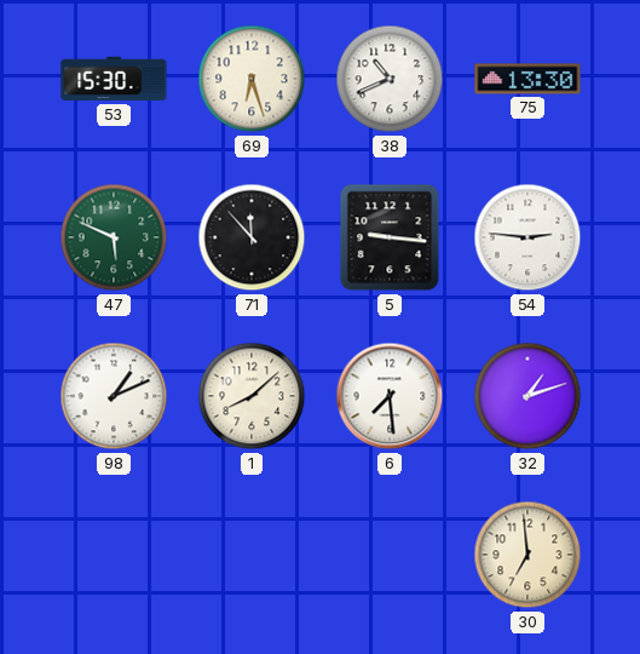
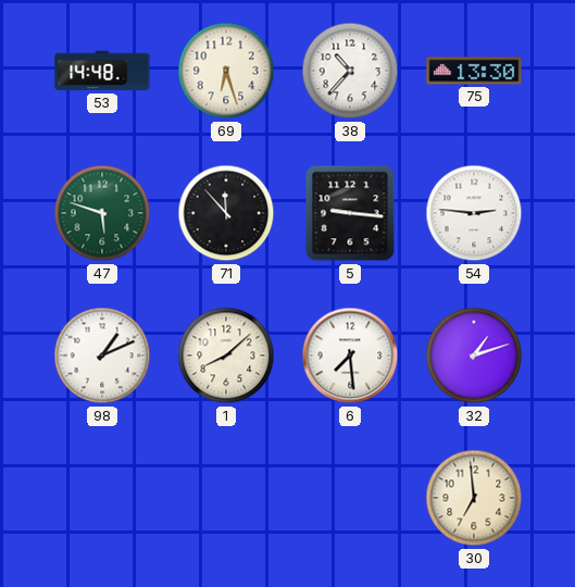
53: 15:30 -> 14:48
38: 10:41 -> 10:37
47: 5:49 -> 5:48
